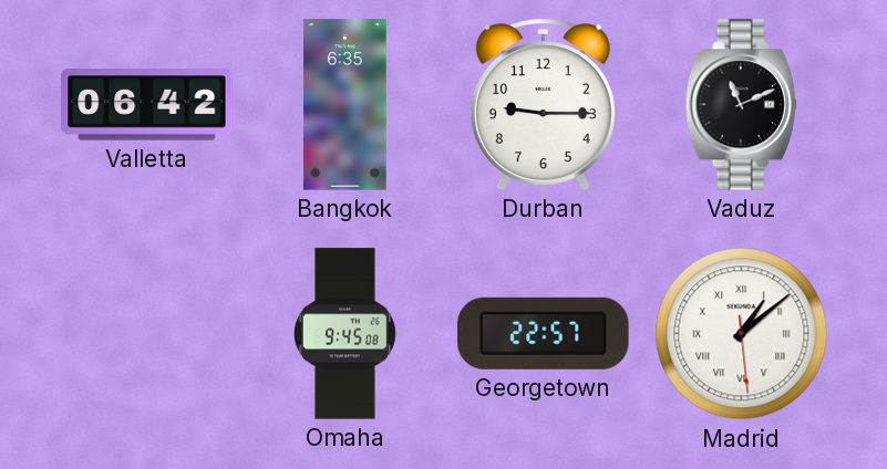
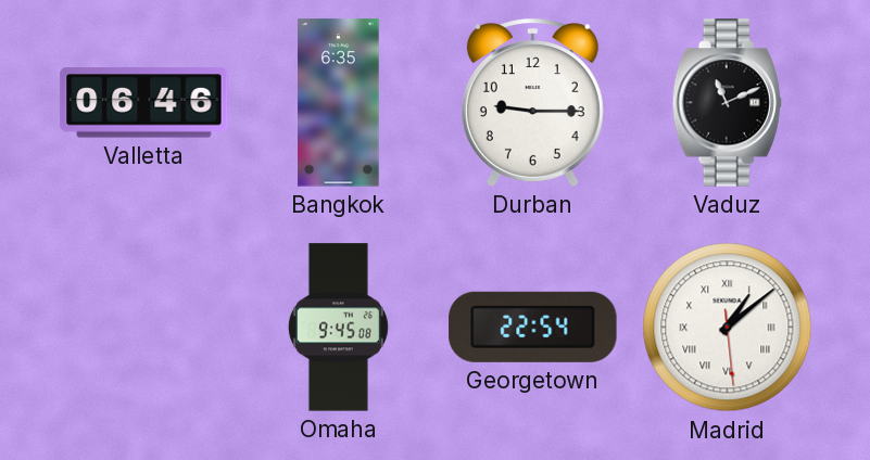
Valletta: 06:42 -> 06:46
Georgetown: 22:57 -> 22:54
